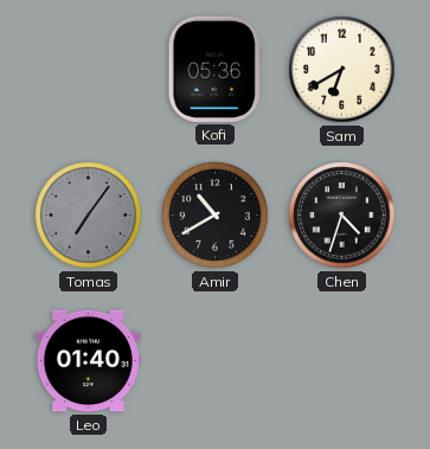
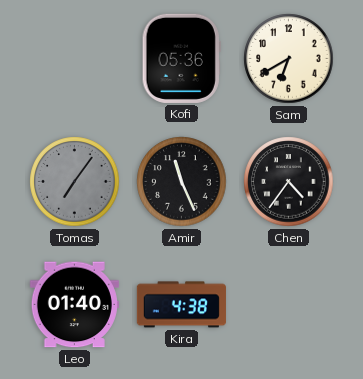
Amir: 10:40 -> 11:26
Chen: 4:33 -> 4:36
Kira: none -> 4:38
